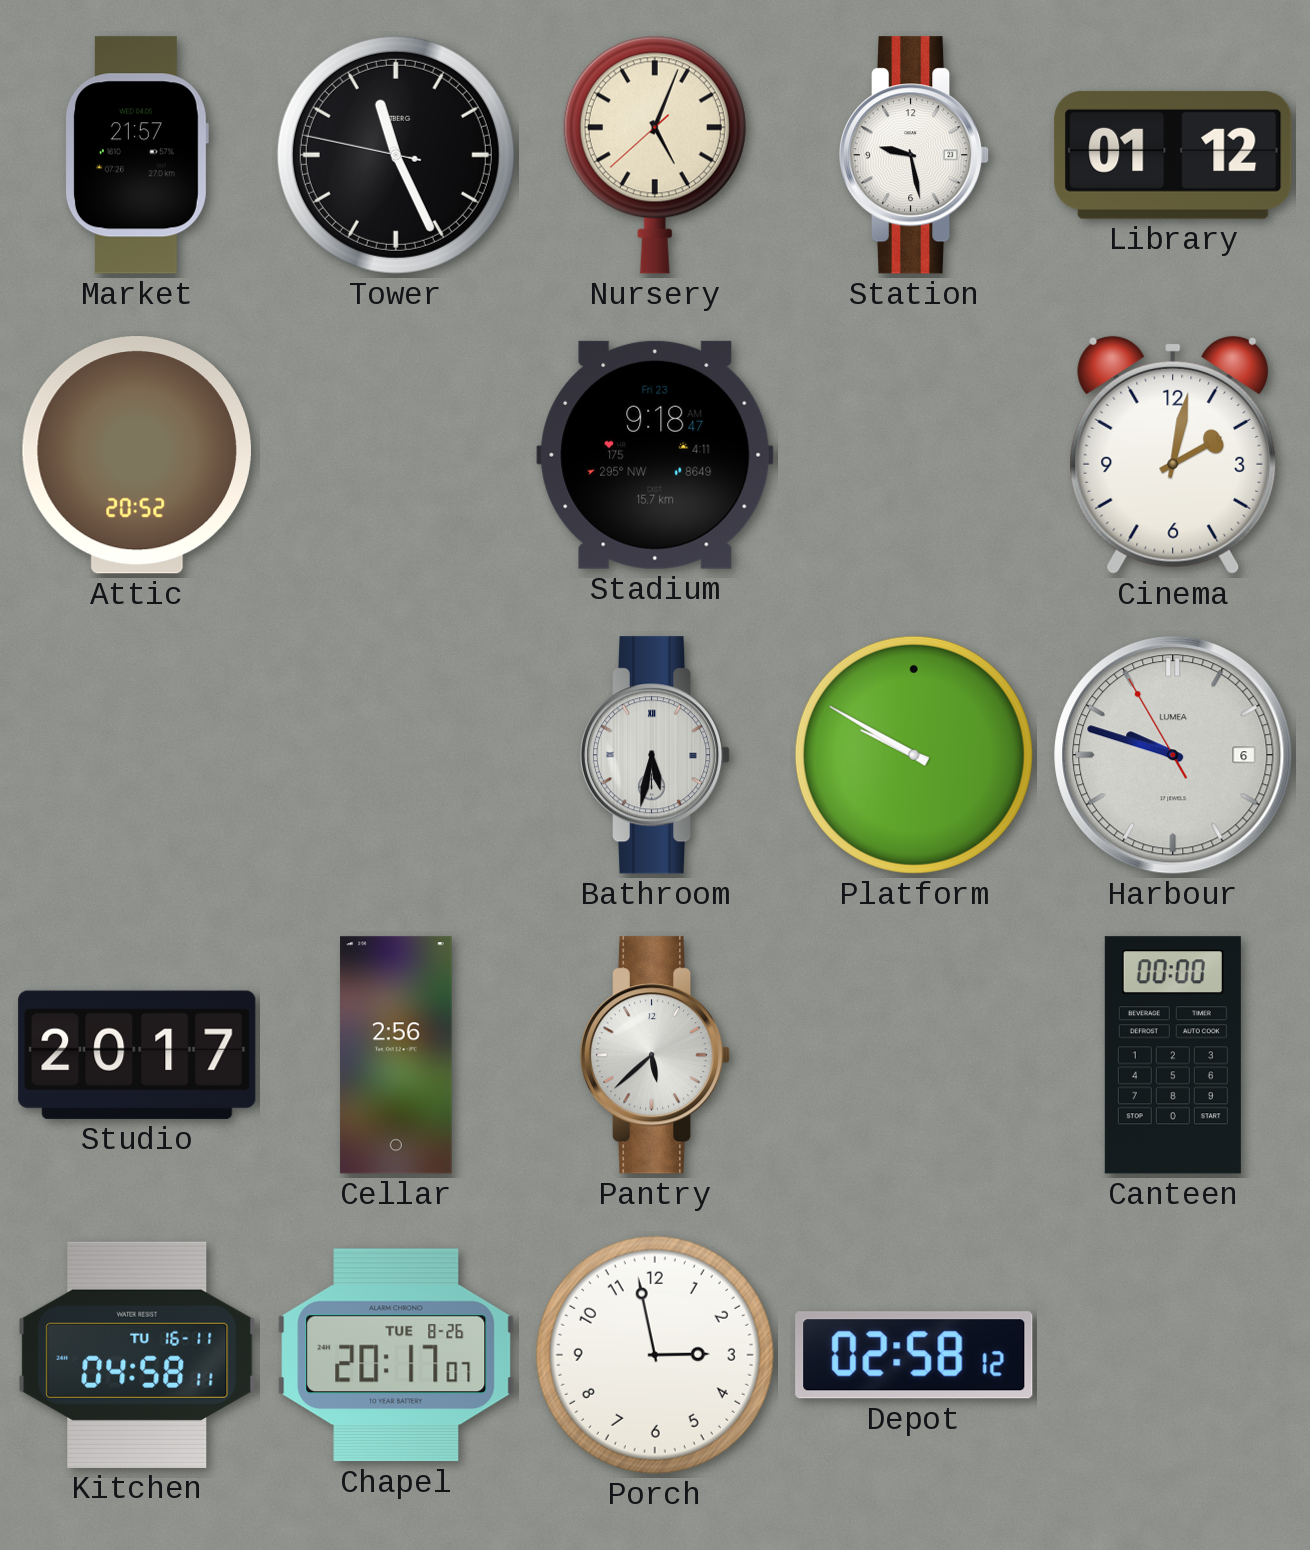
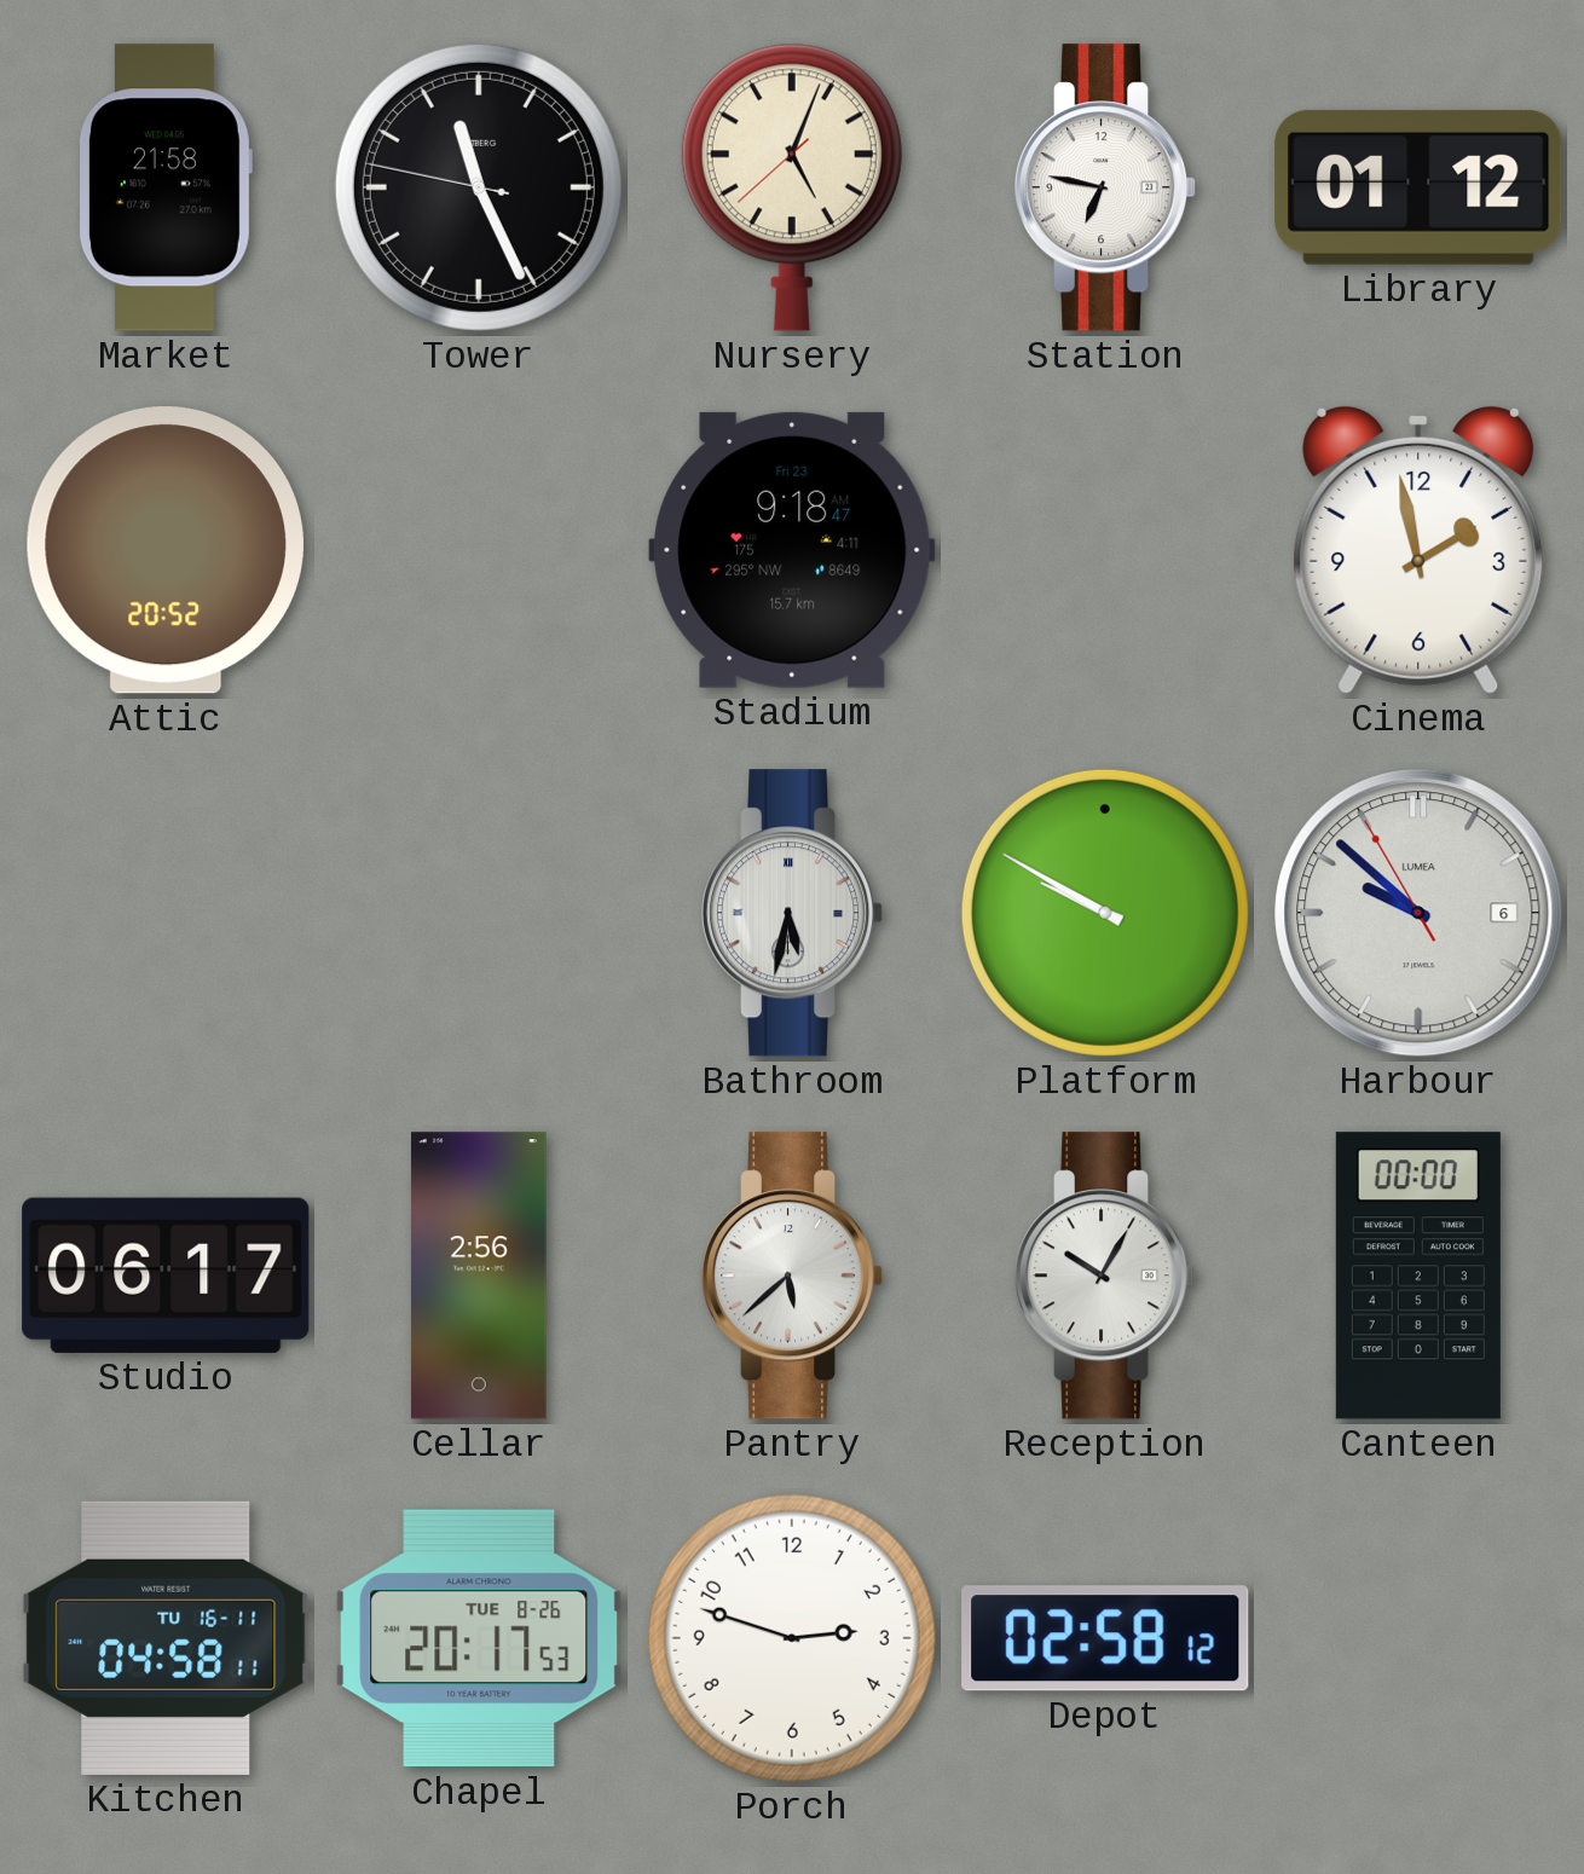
Market: 21:57 -> 21:58
Station: 9:28 -> 6:47
Cinema: 2:02 -> 1:58
Harbour: 9:47 -> 9:51
Studio: 20:17 -> 06:17
Reception: none -> 10:05
Chapel: 20:17:07 -> 20:17:53
Porch: 2:58 -> 2:48
